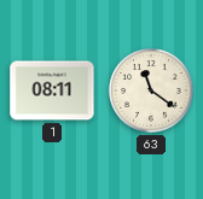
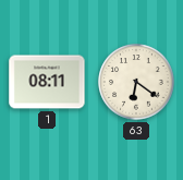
63: 11:21 -> 6:21
